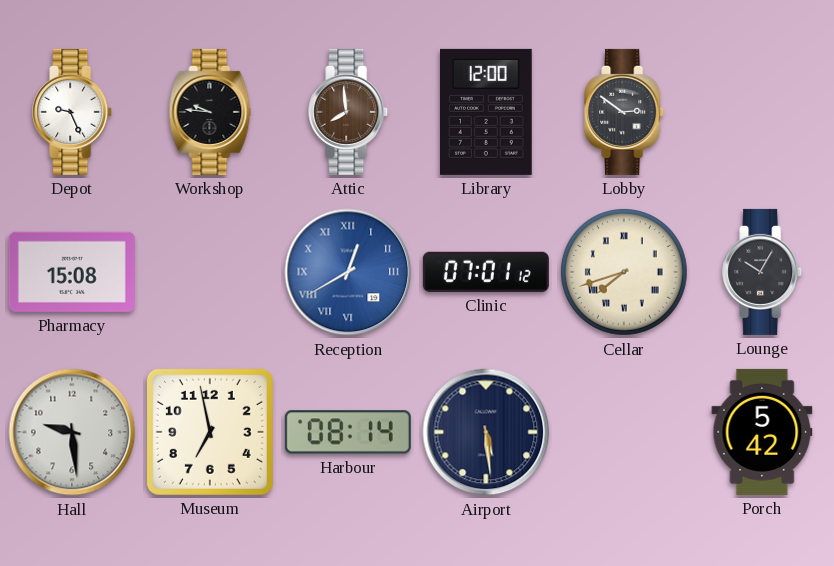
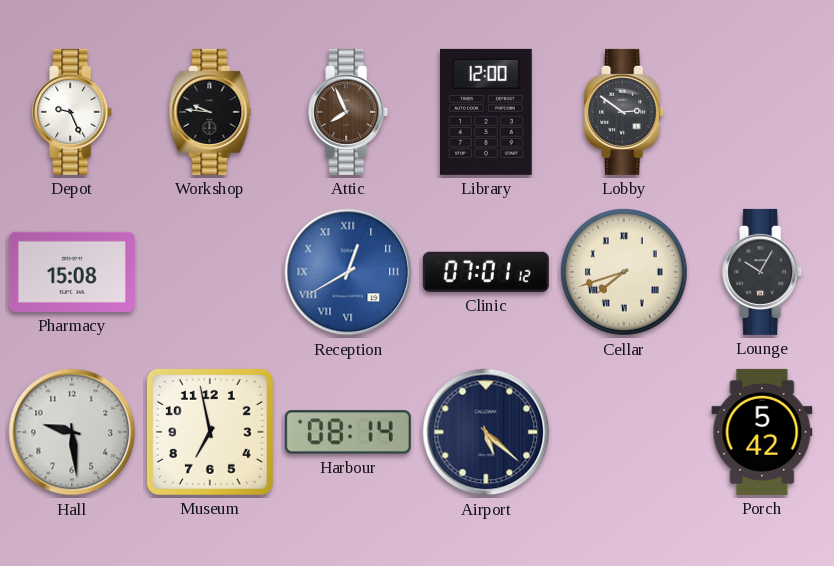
Attic: 7:59 -> 7:56
Airport: 5:29 -> 5:22
